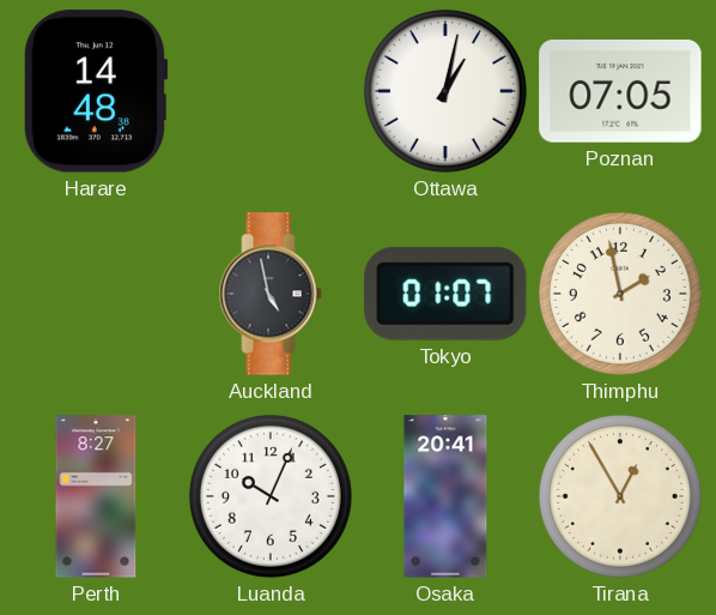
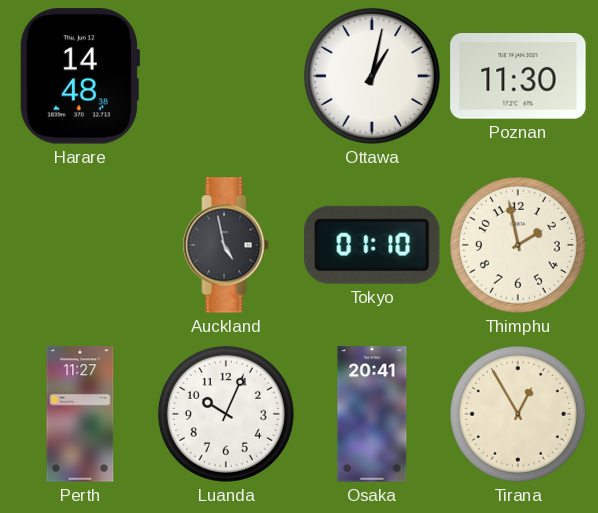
Poznan: 07:05 -> 11:30
Tokyo: 01:07 -> 01:10
Perth: 8:27 -> 11:27
